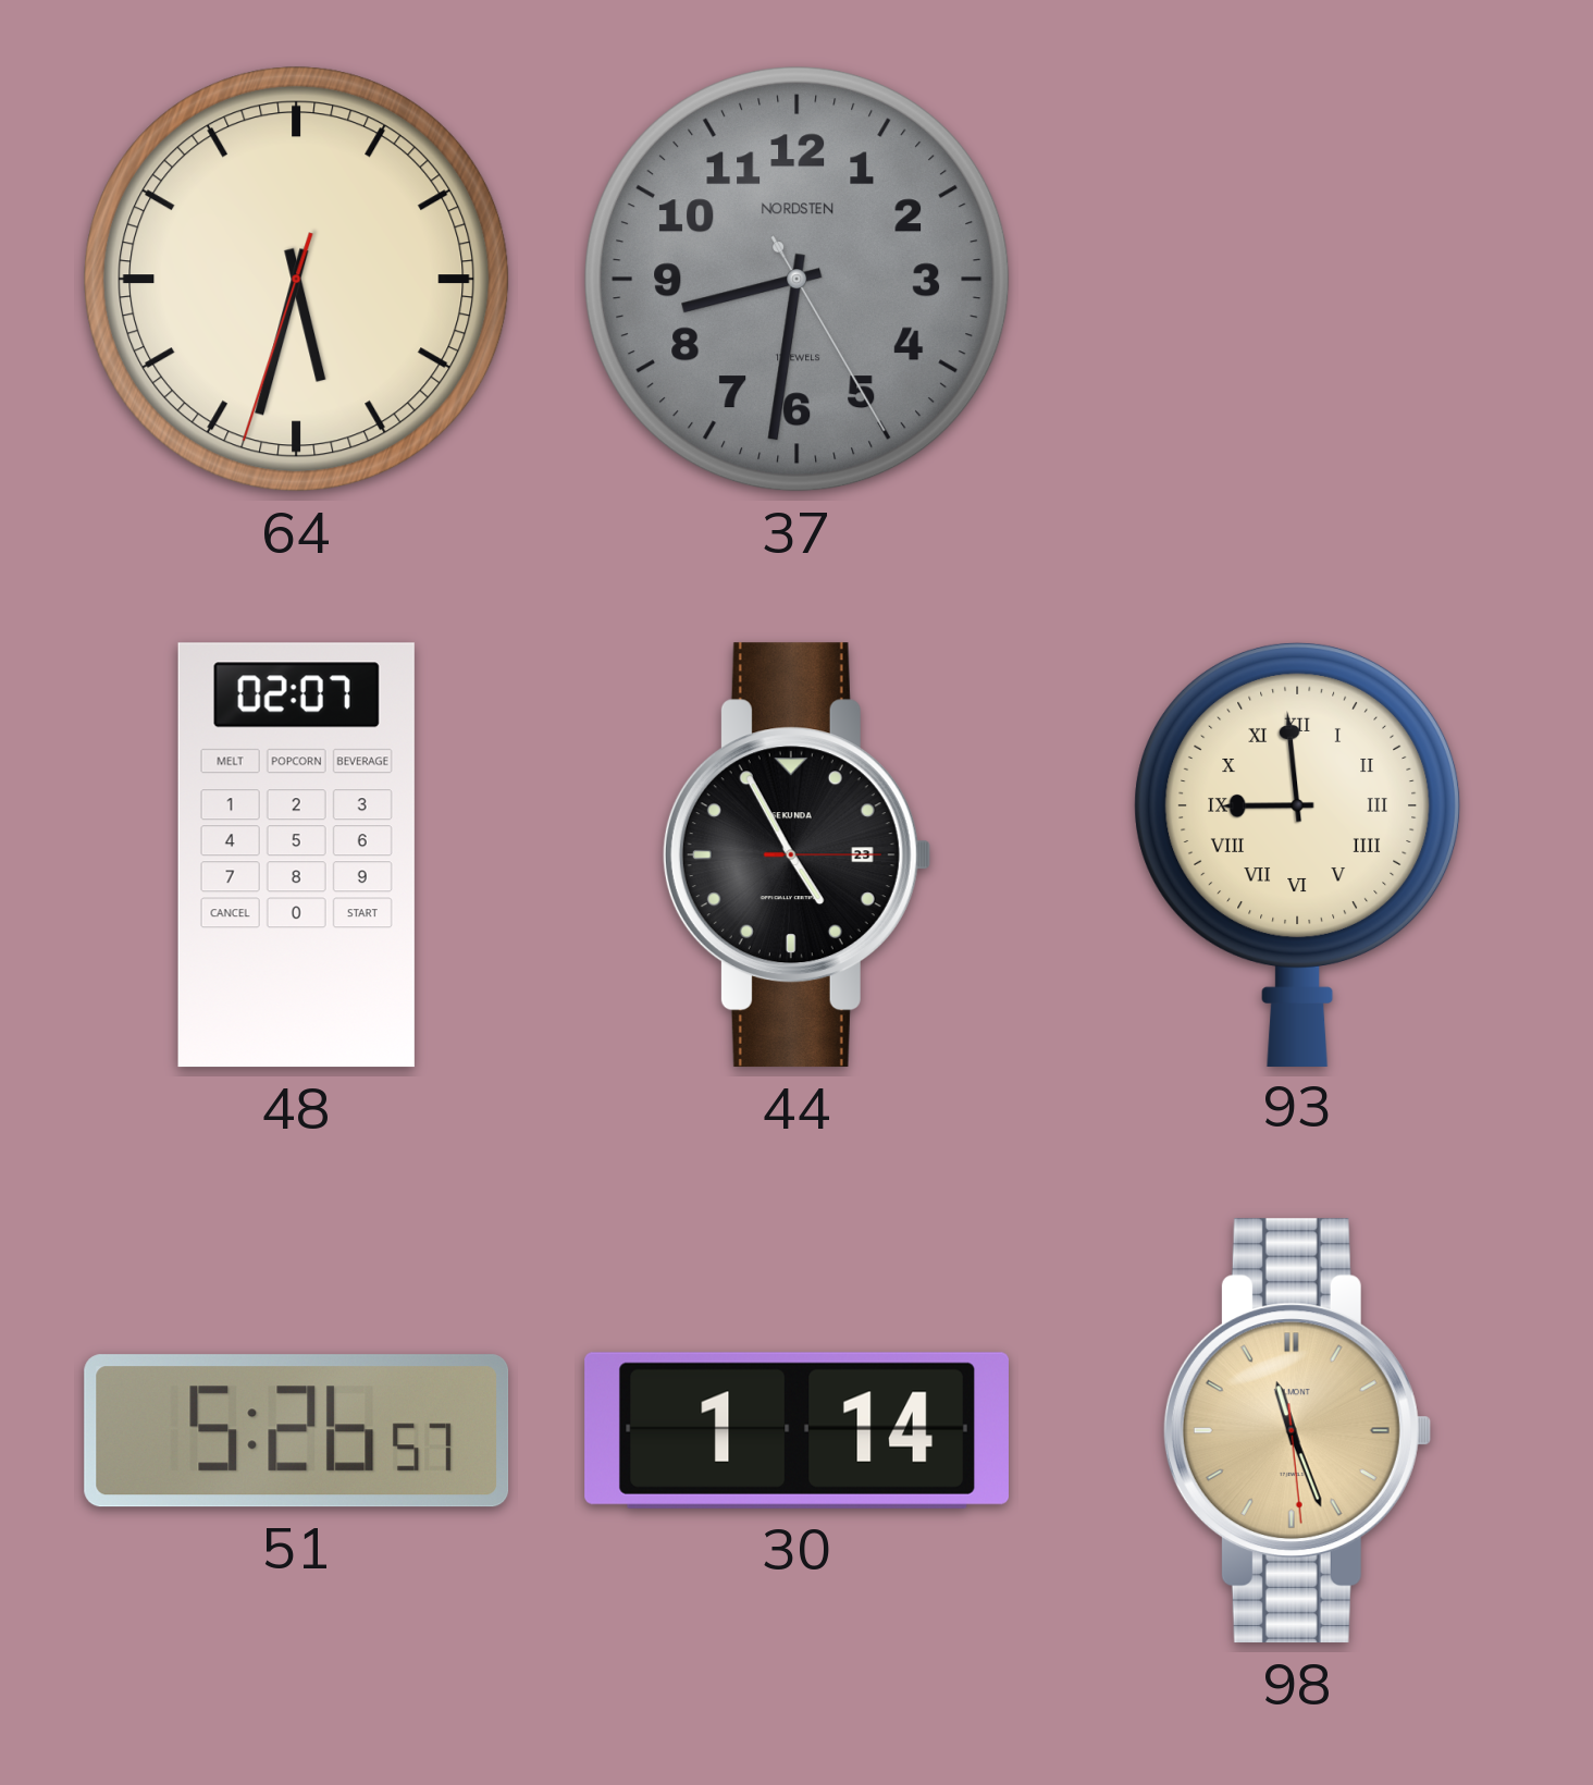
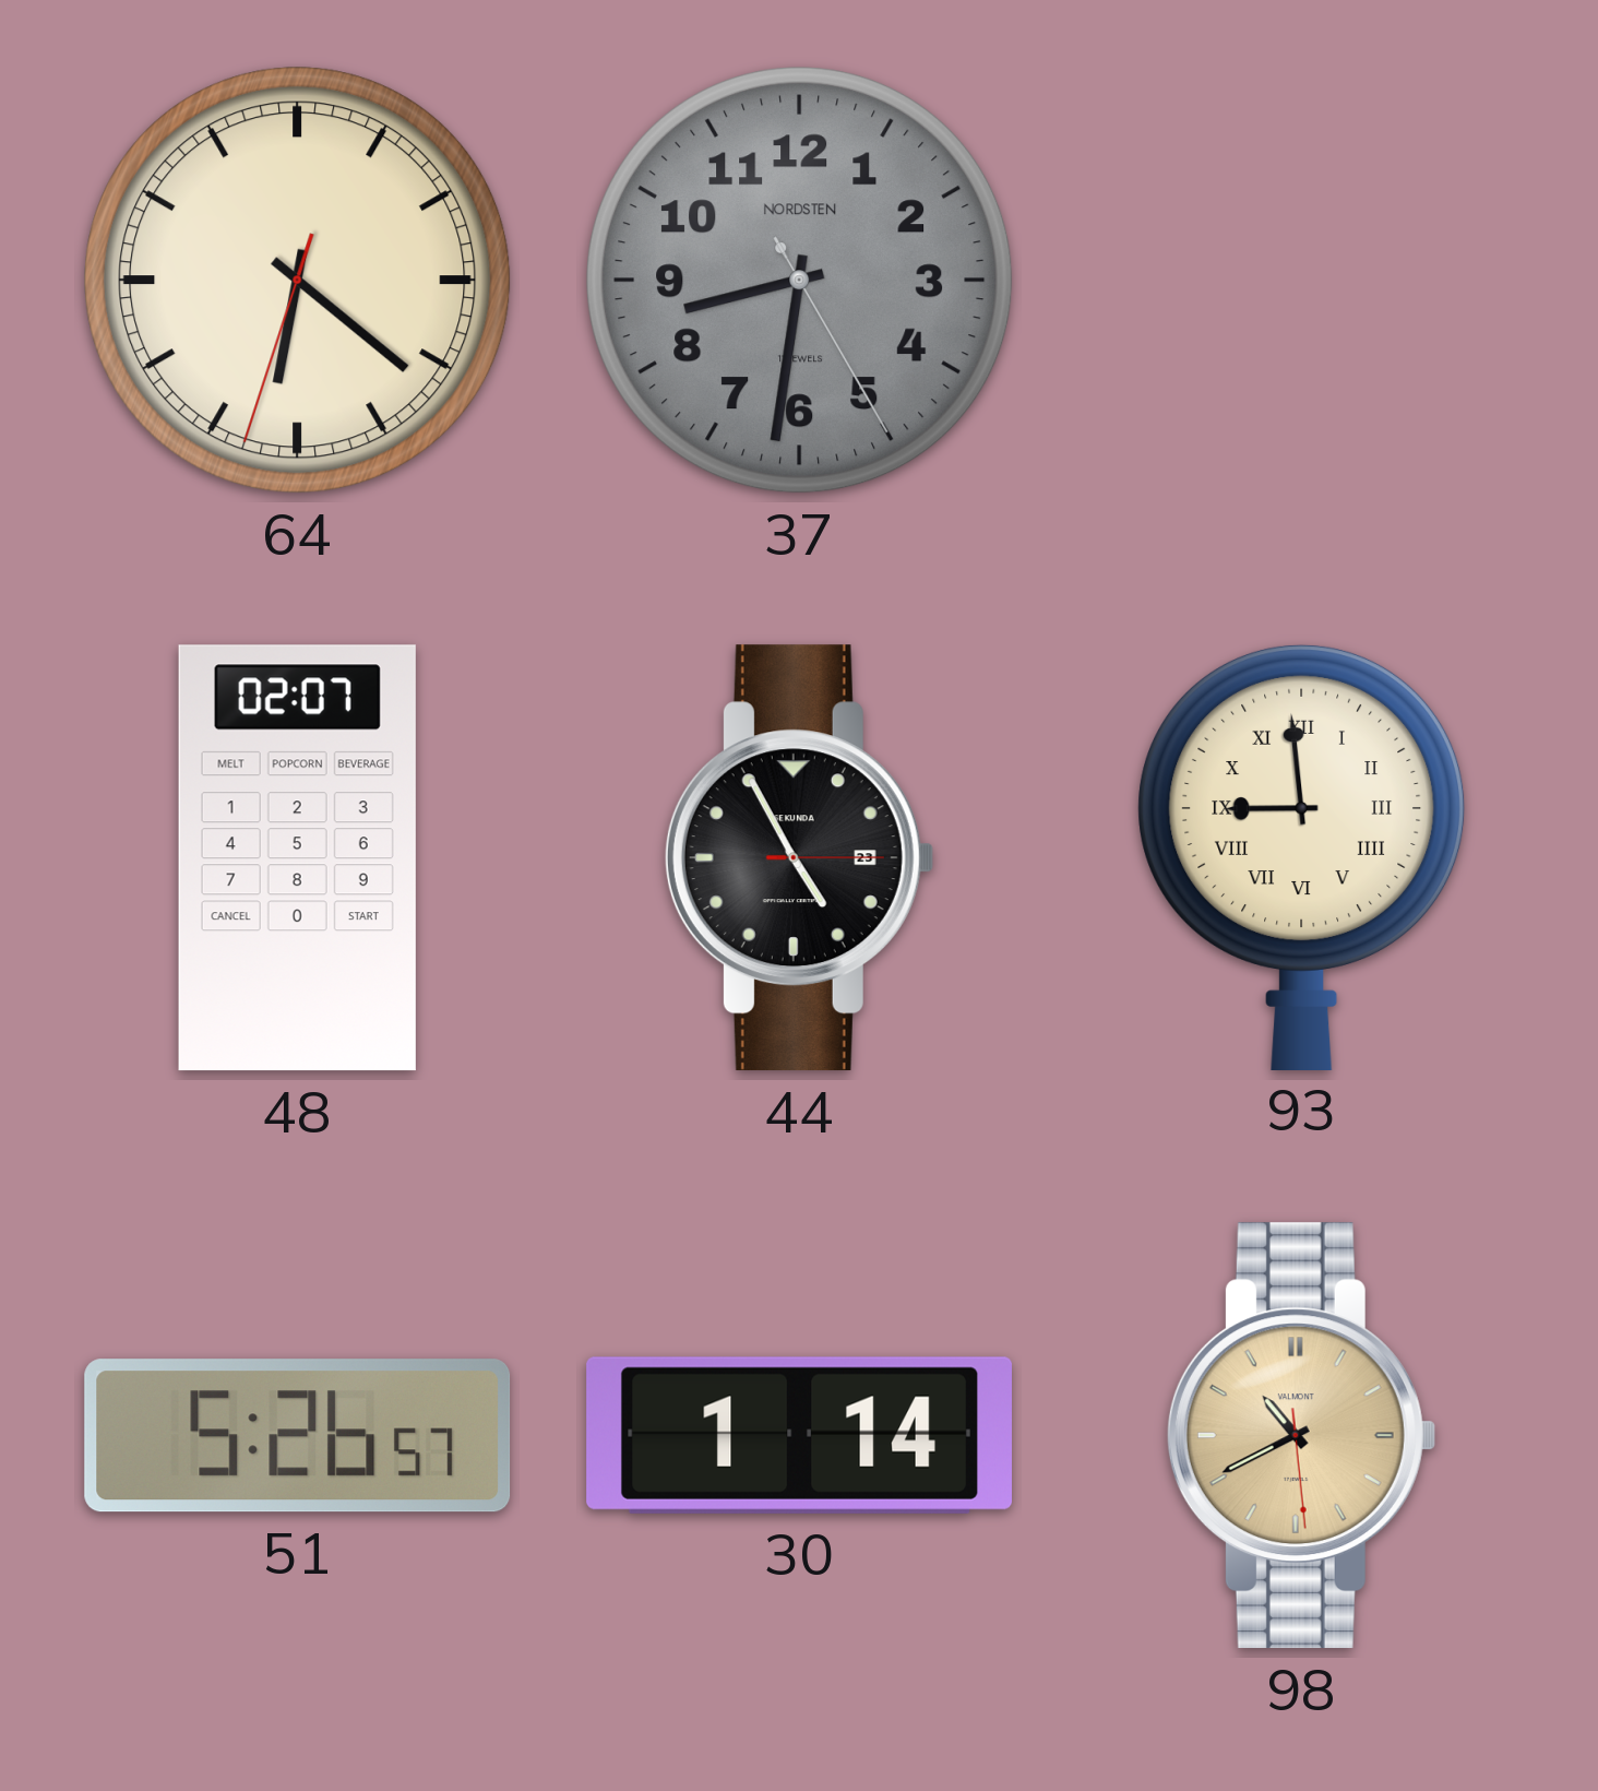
64: 5:32 -> 6:21
98: 11:26 -> 10:40
